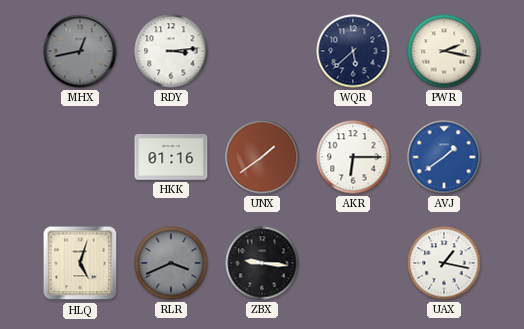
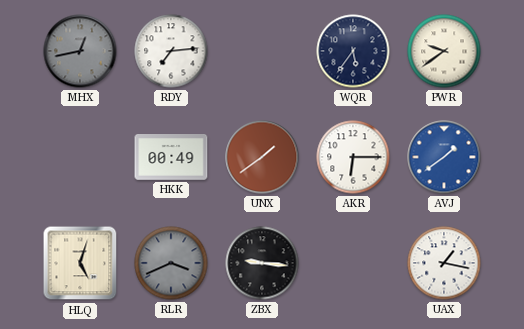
RDY: 3:14 -> 7:14
WQR: 5:38 -> 5:36
PWR: 2:17 -> 9:39
HKK: 01:16 -> 00:49
